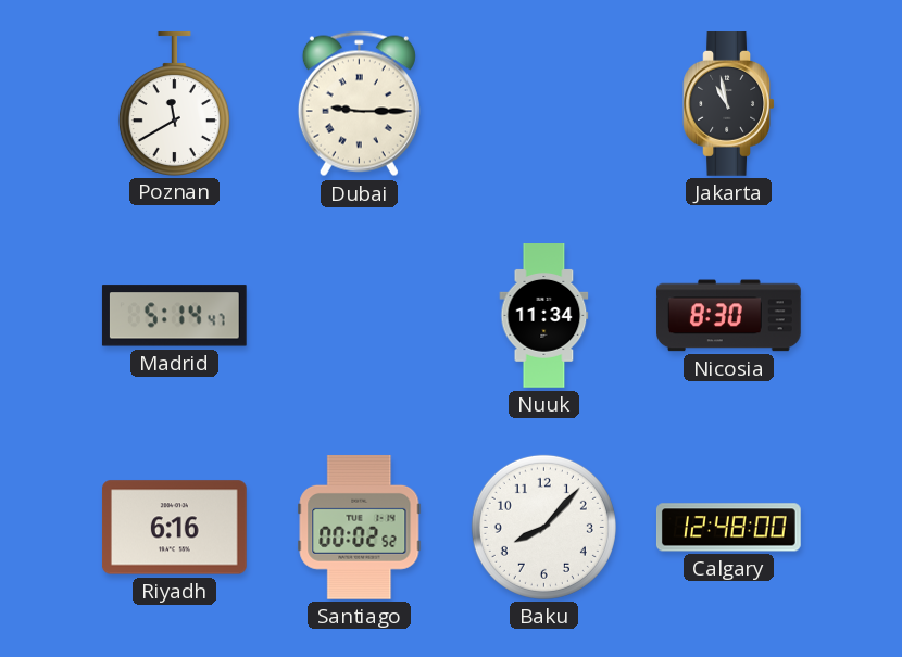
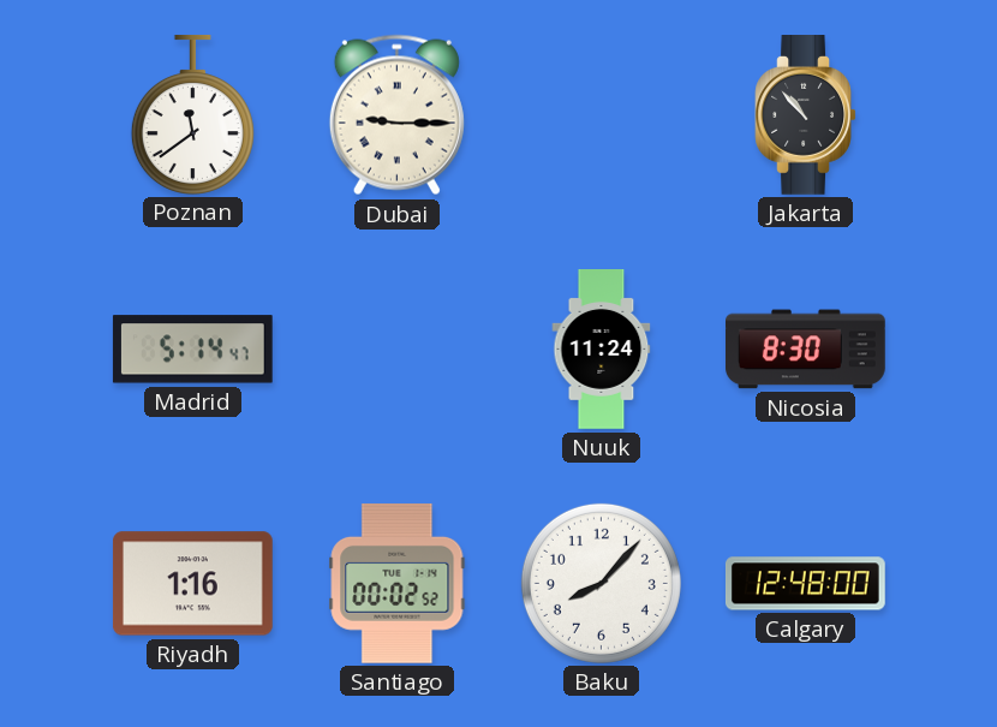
Poznan: 11:40 -> 11:39
Jakarta: 10:58 -> 10:53
Nuuk: 11:34 -> 11:24
Riyadh: 6:16 -> 1:16
